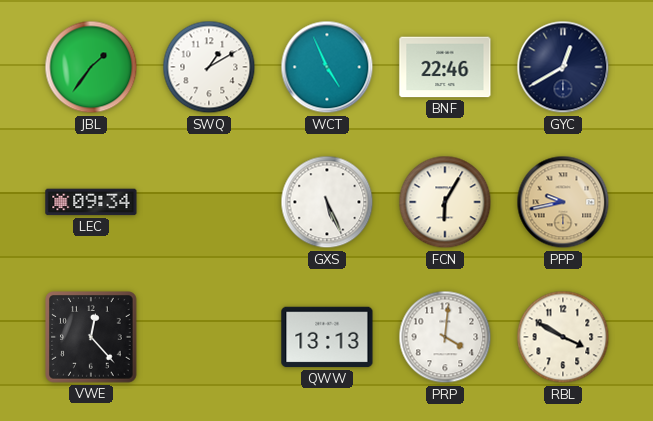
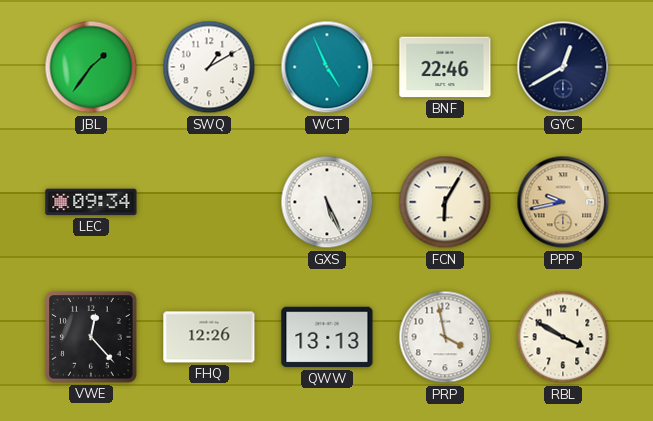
FHQ: none -> 12:26
PRP: 4:01 -> 3:58
